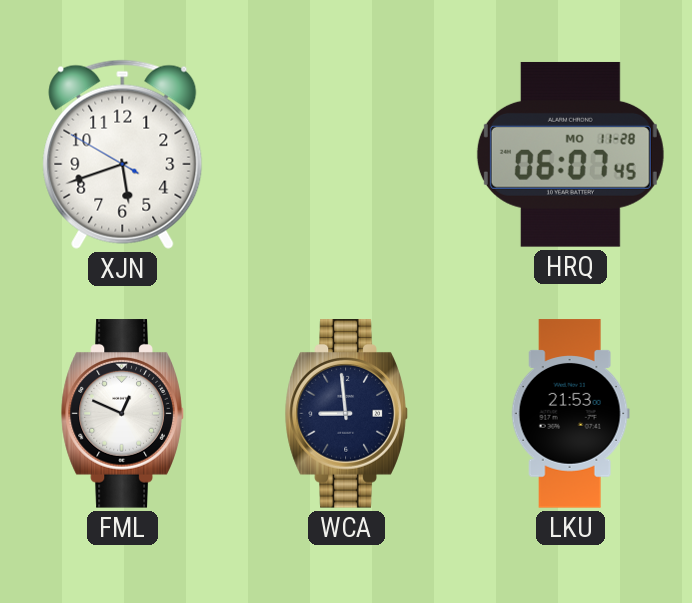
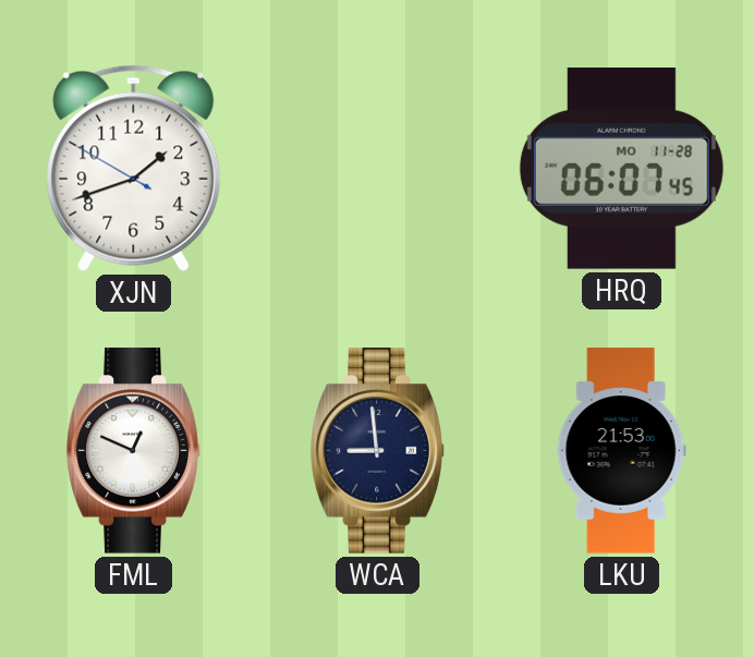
XJN: 5:41 -> 1:41
